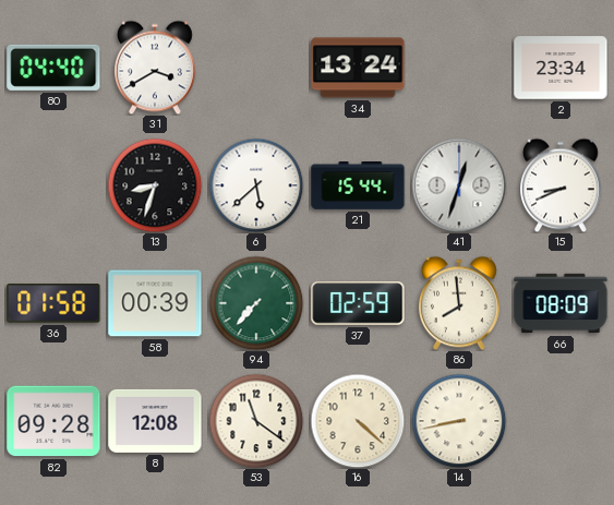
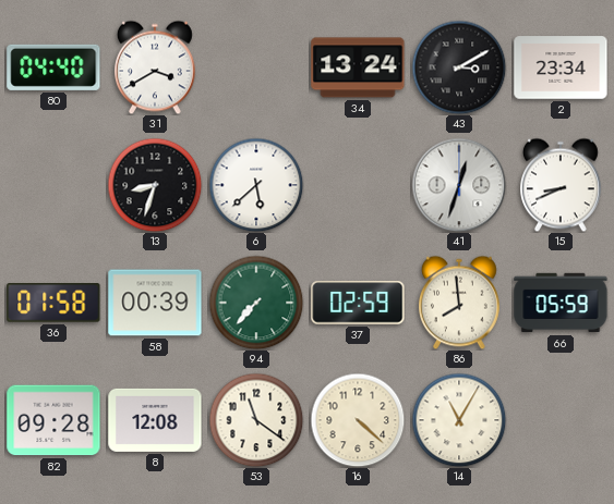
43: none -> 3:10
21: 15:44 -> none
66: 08:09 -> 05:59
14: 8:43 -> 11:05
